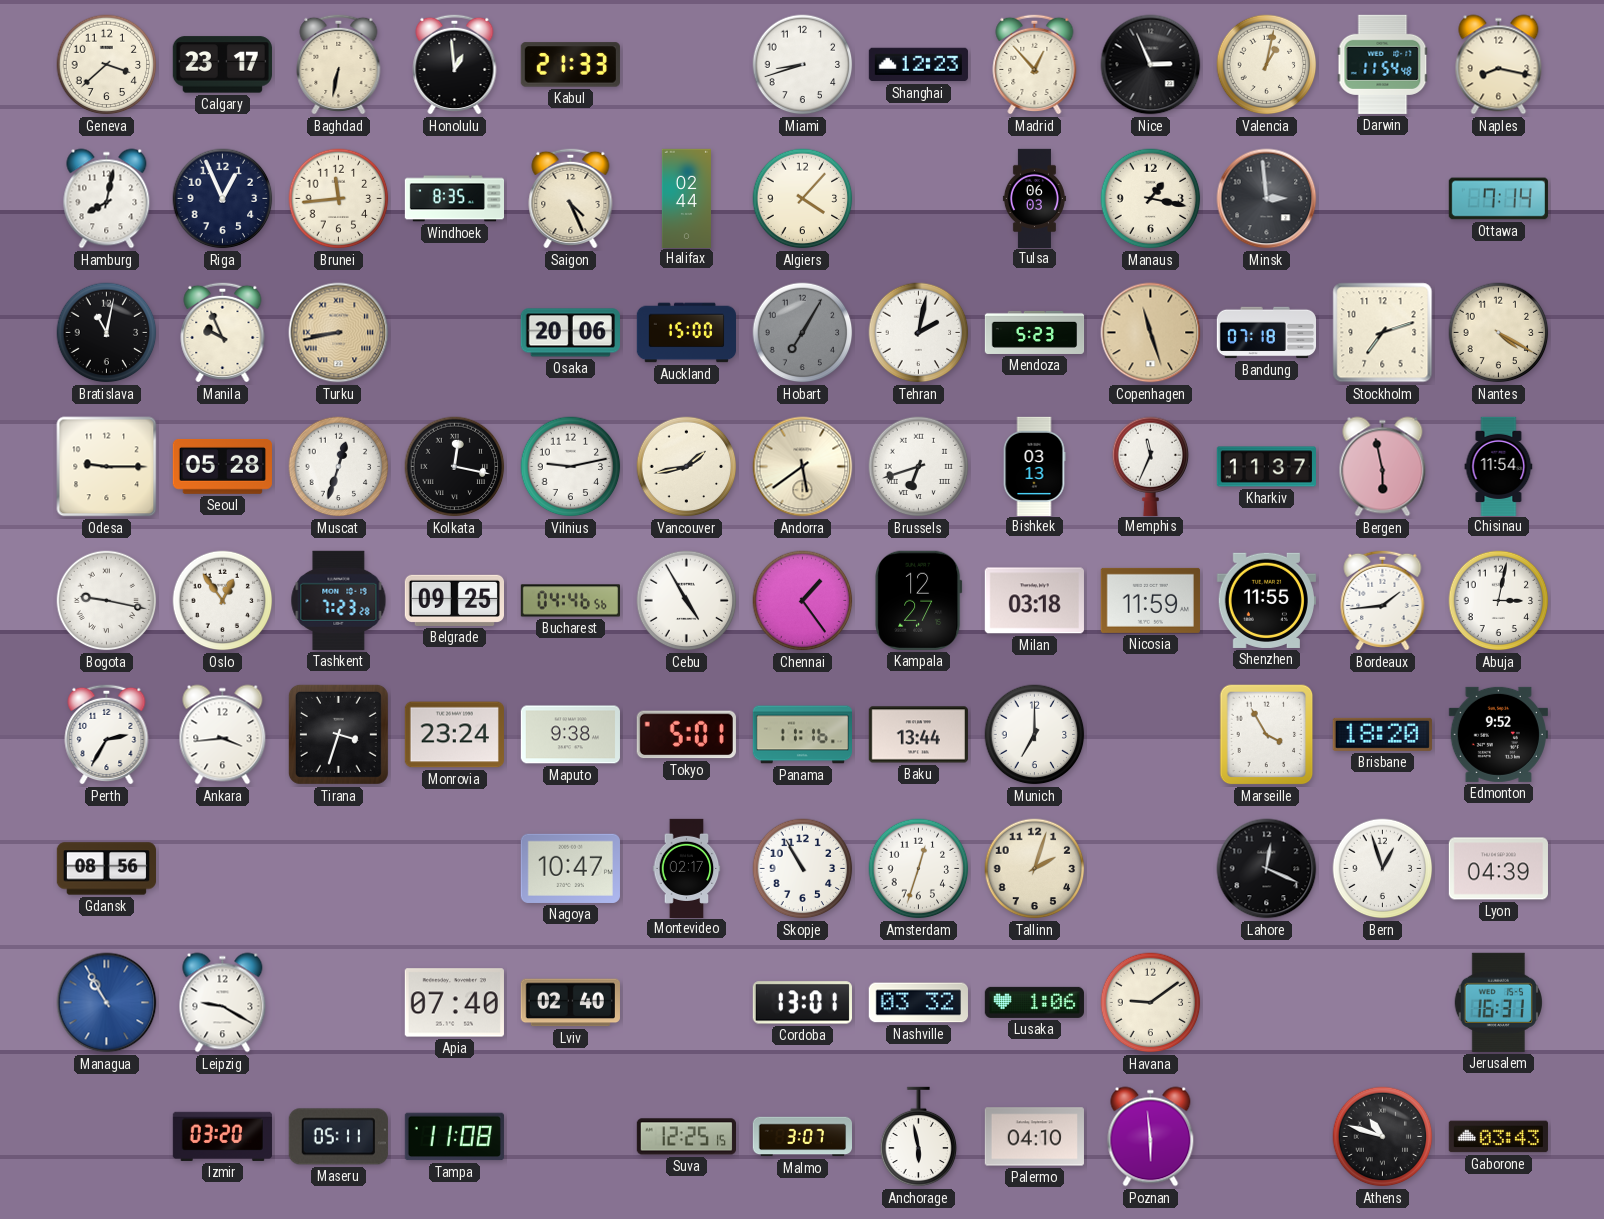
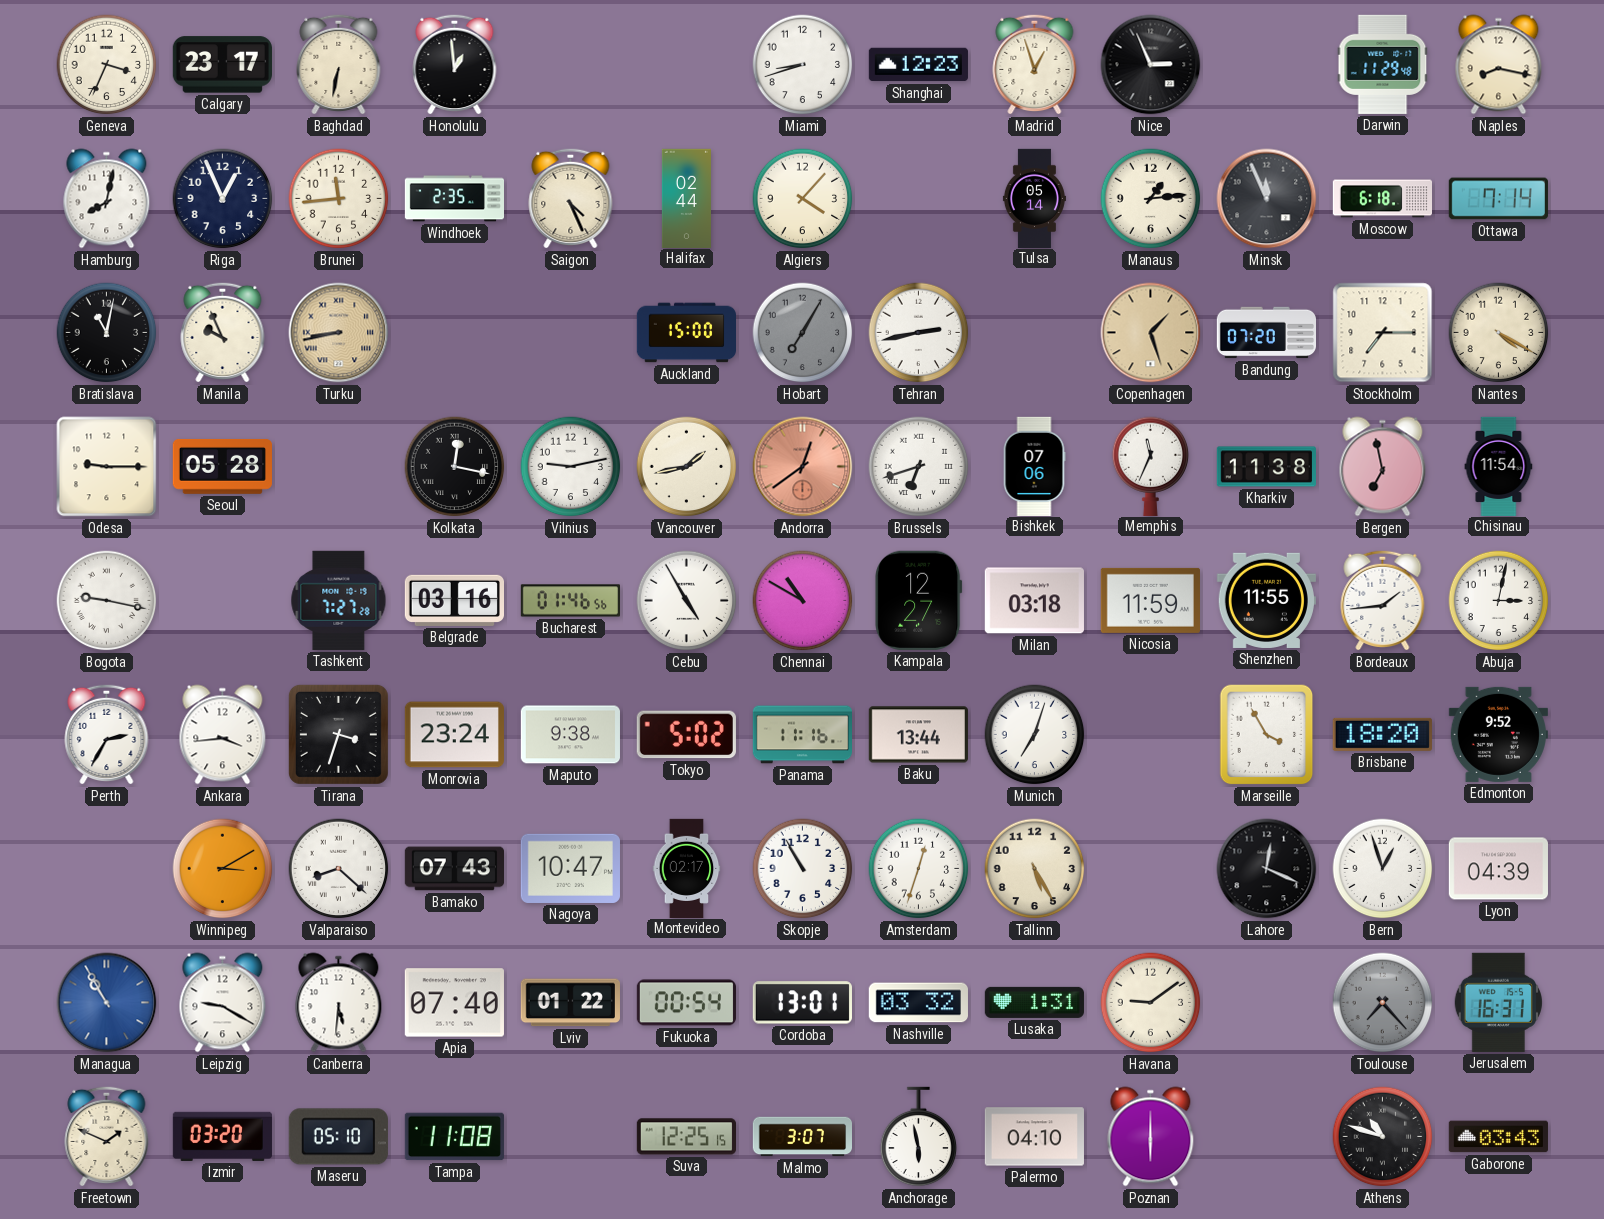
Geneva: 3:38 -> 3:34
Kabul: 21:33 -> none
Madrid: 12:53 -> 12:57
Valencia: 1:02 -> none
Darwin: 11:54 -> 11:29
Windhoek: 8:35 -> 2:35
Tulsa: 06:03 -> 05:14
Manaus: 1:17 -> 1:14
Minsk: 2:59 -> 11:56
Moscow: none -> 6:18
Osaka: 20:06 -> none
Tehran: 2:02 -> 2:43
Mendoza: 5:23 -> none
Copenhagen: 11:27 -> 1:27
Bandung: 07:18 -> 07:20
Stockholm: 7:12 -> 7:15
Muscat: 12:33 -> none
Andorra: 5:39 -> 12:39
Andorra dial: cream -> salmon
Bishkek: 03:13 -> 07:06
Kharkiv: 11:37 -> 11:38
Bergen: 5:58 -> 6:58
Oslo: 12:54 -> none
Tashkent: 7:23 -> 7:27
Belgrade: 09:25 -> 03:16
Bucharest: 04:46 -> 01:46
Chennai: 1:24 -> 10:50
Tokyo: 5:01 -> 5:02
Munich: 7:00 -> 7:03
Gdansk: 08:56 -> none
Winnipeg: none -> 3:10
Valparaiso: none -> 8:22
Bamako: none -> 07:43
Tallinn: 2:03 -> 5:25
Canberra: none -> 5:31
Lviv: 02:40 -> 01:22
Fukuoka: none -> 00:54
Lusaka: 1:06 -> 1:31
Toulouse: none -> 7:23
Freetown: none -> 1:49
Maseru: 05:11 -> 05:10
Poznan: 5:59 -> 6:00
